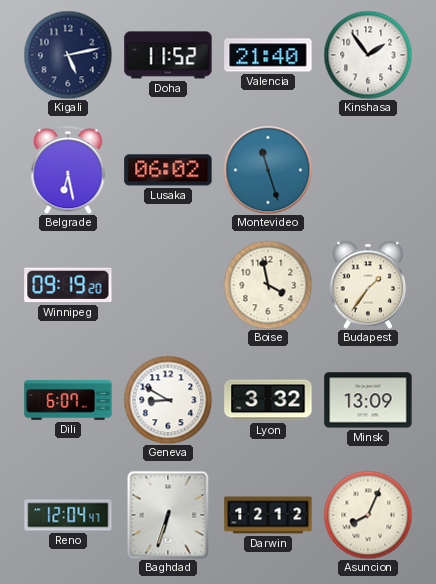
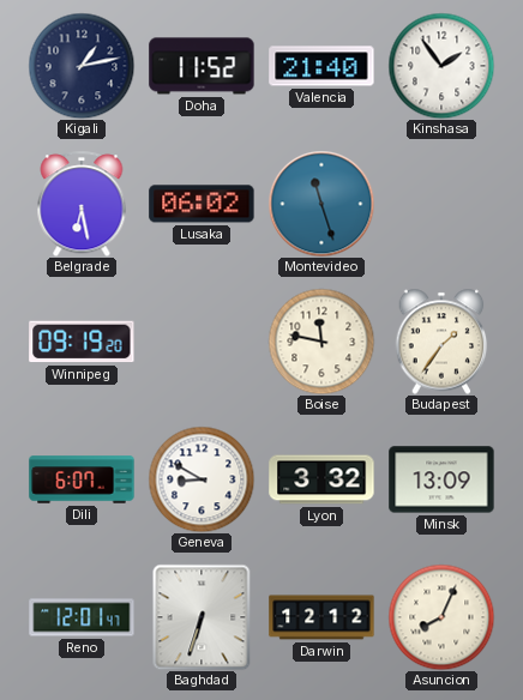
Kigali: 5:13 -> 1:13
Boise: 3:58 -> 11:47
Reno: 12:04 -> 12:01
